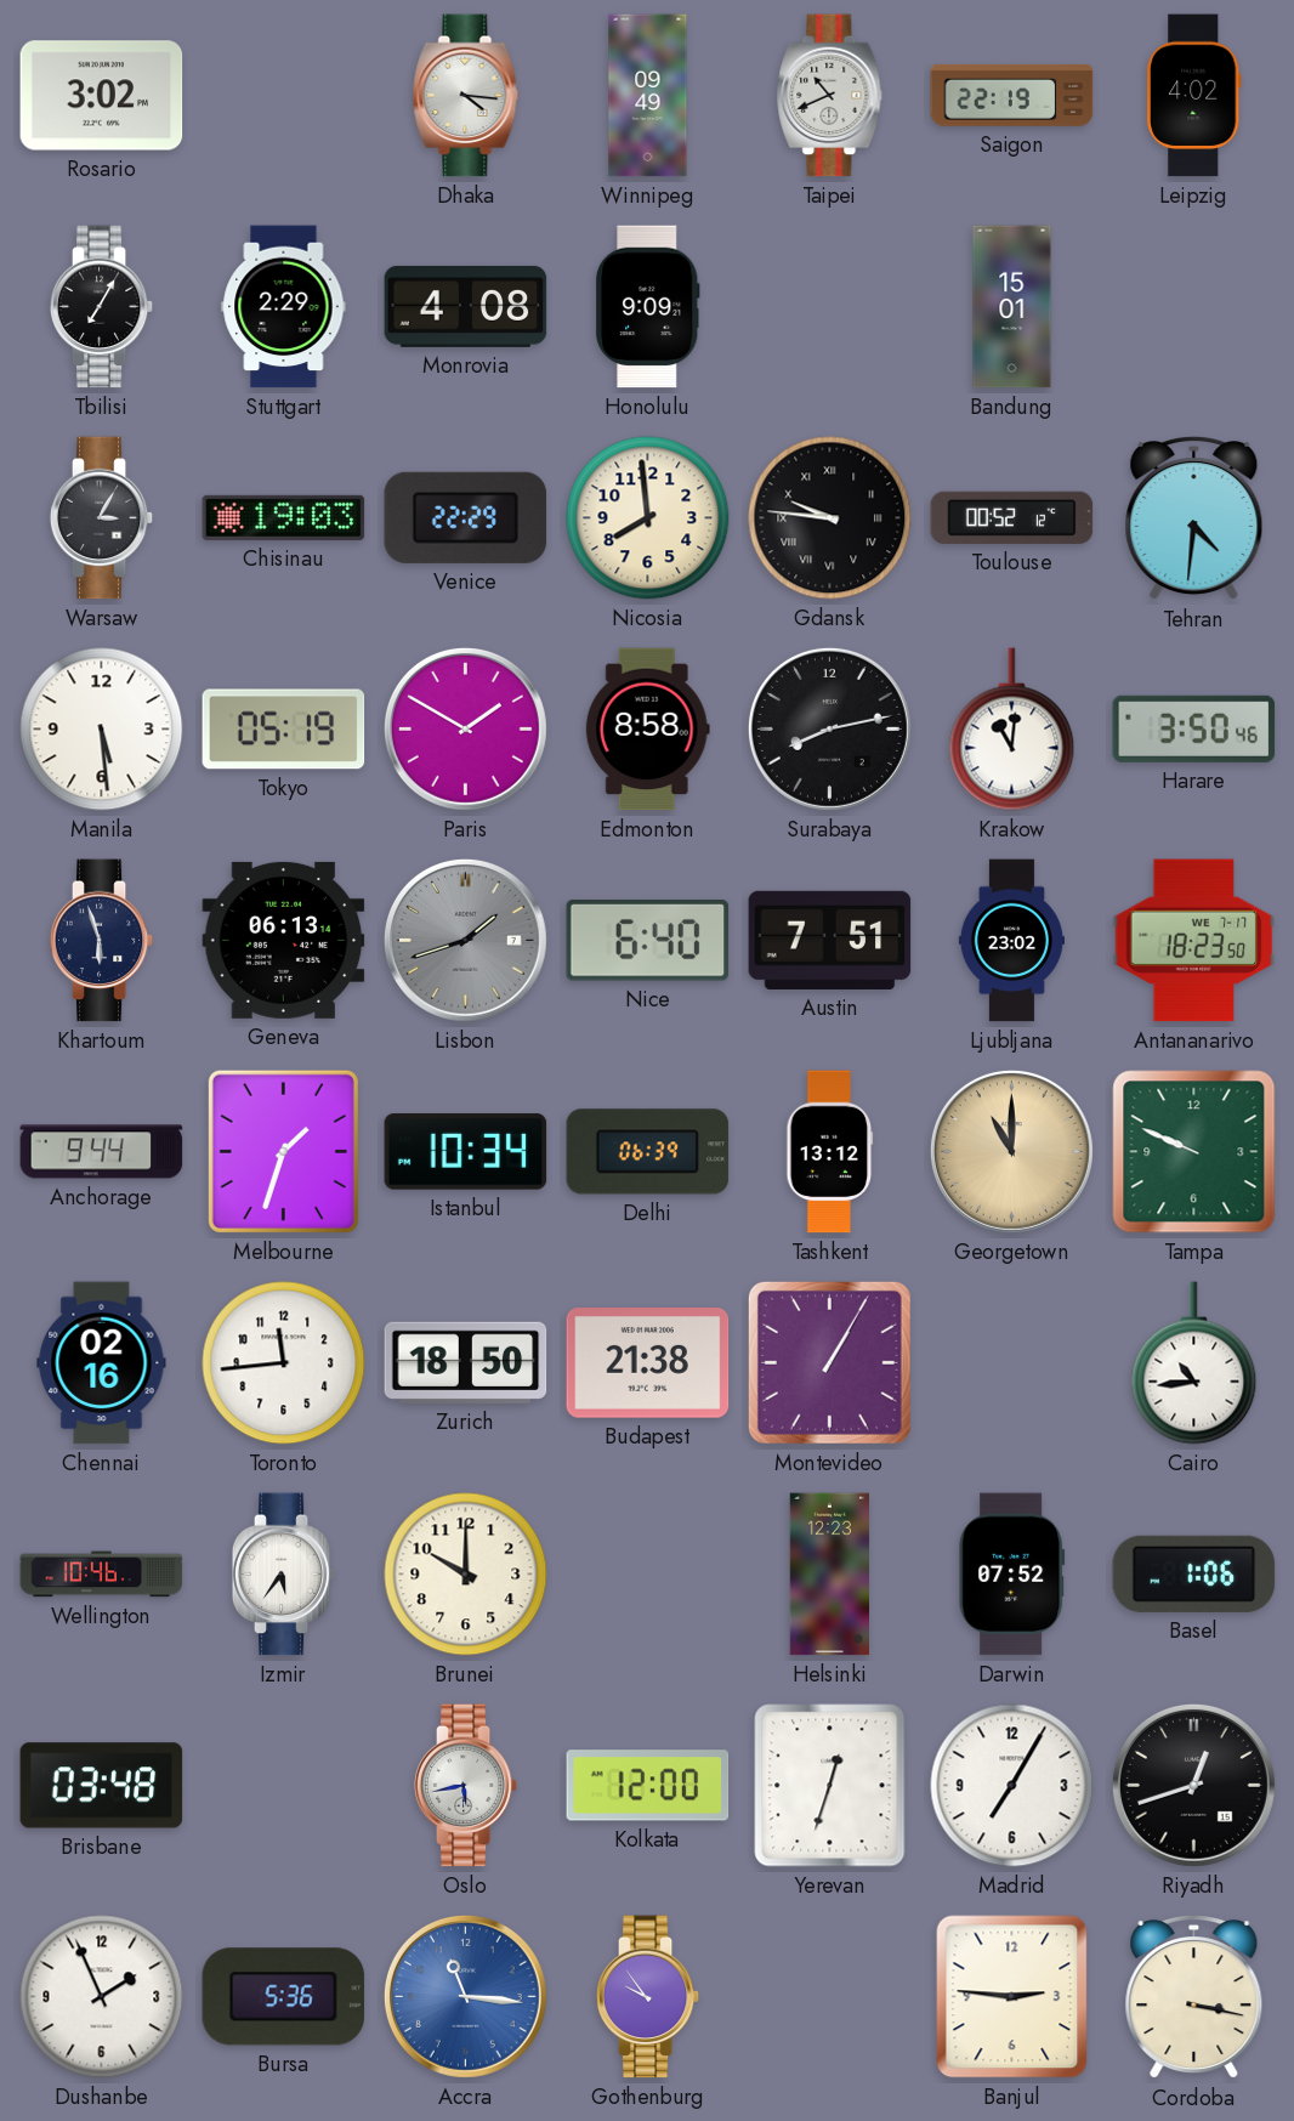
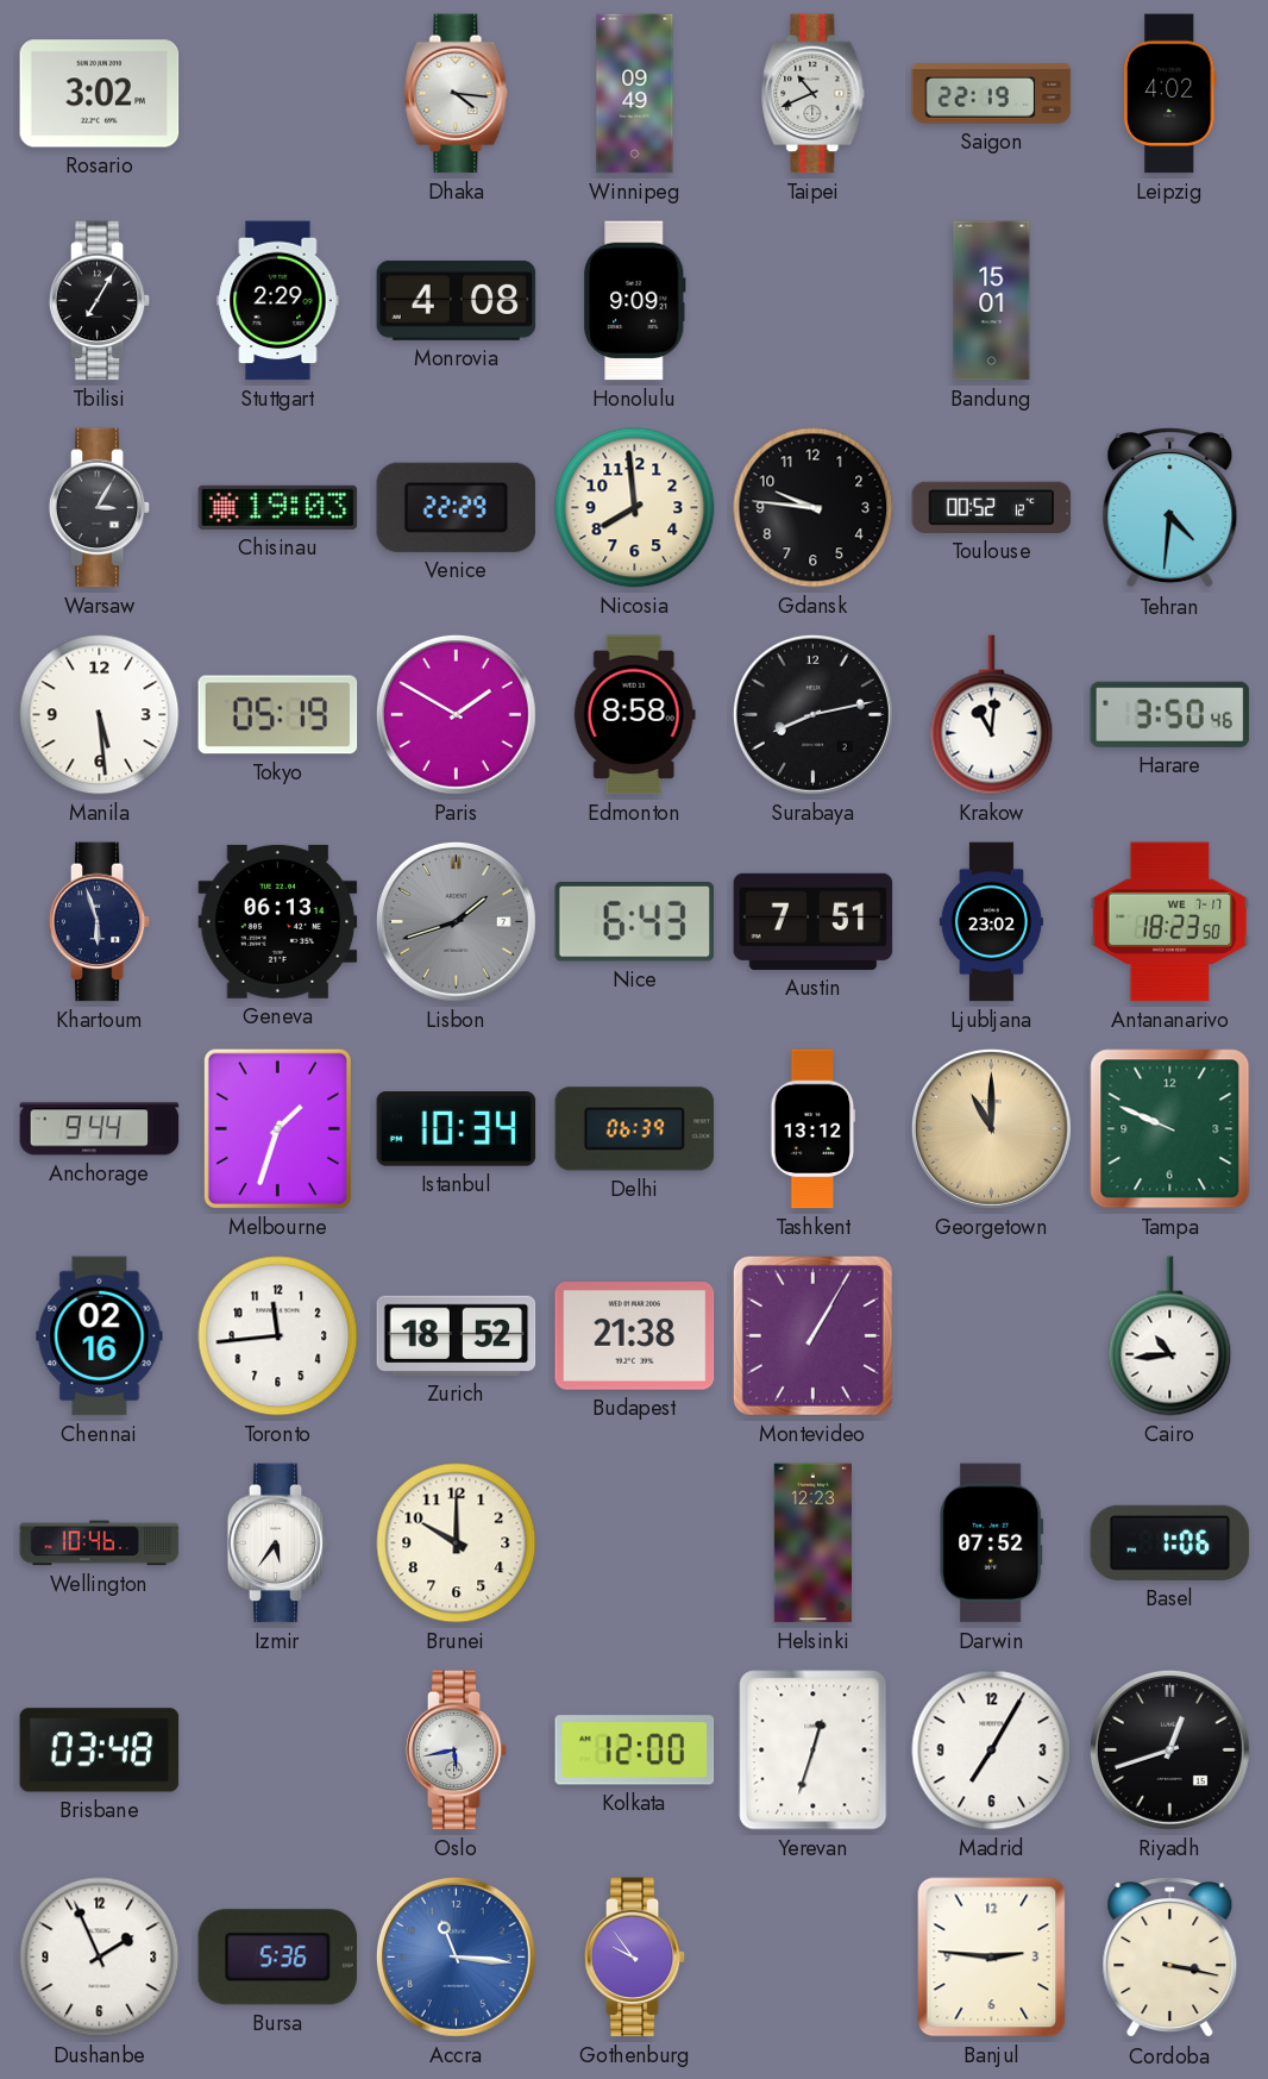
Gdansk numerals: Roman -> Arabic
Nice: 6:40 -> 6:43
Zurich: 18:50 -> 18:52
